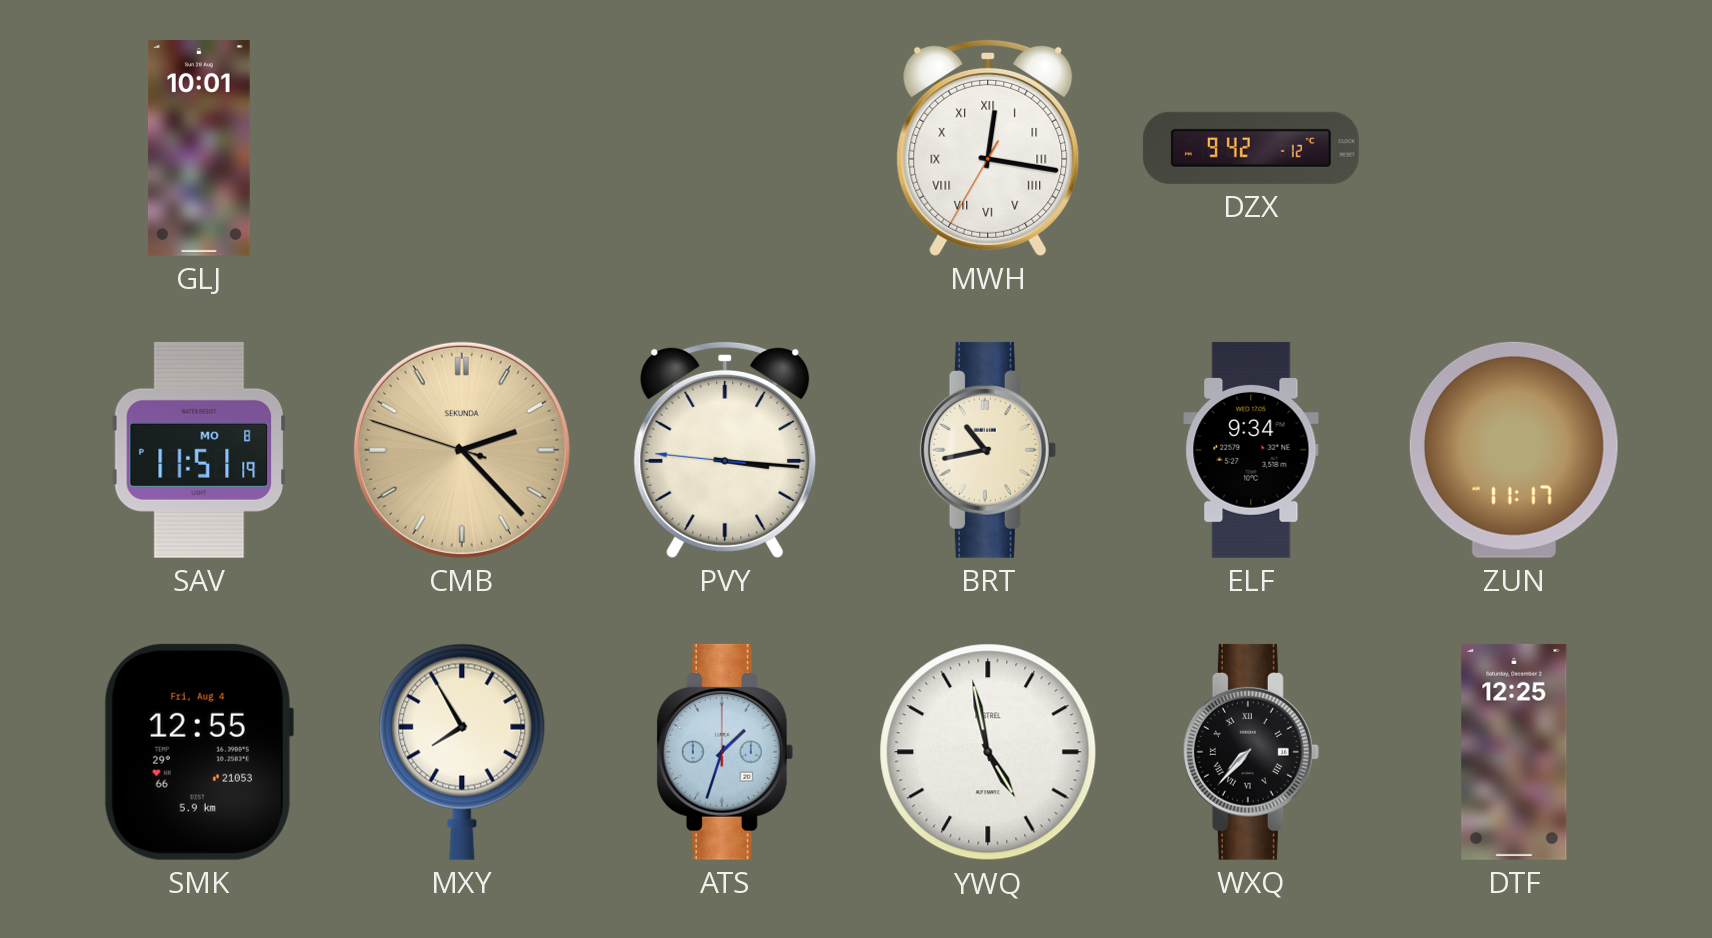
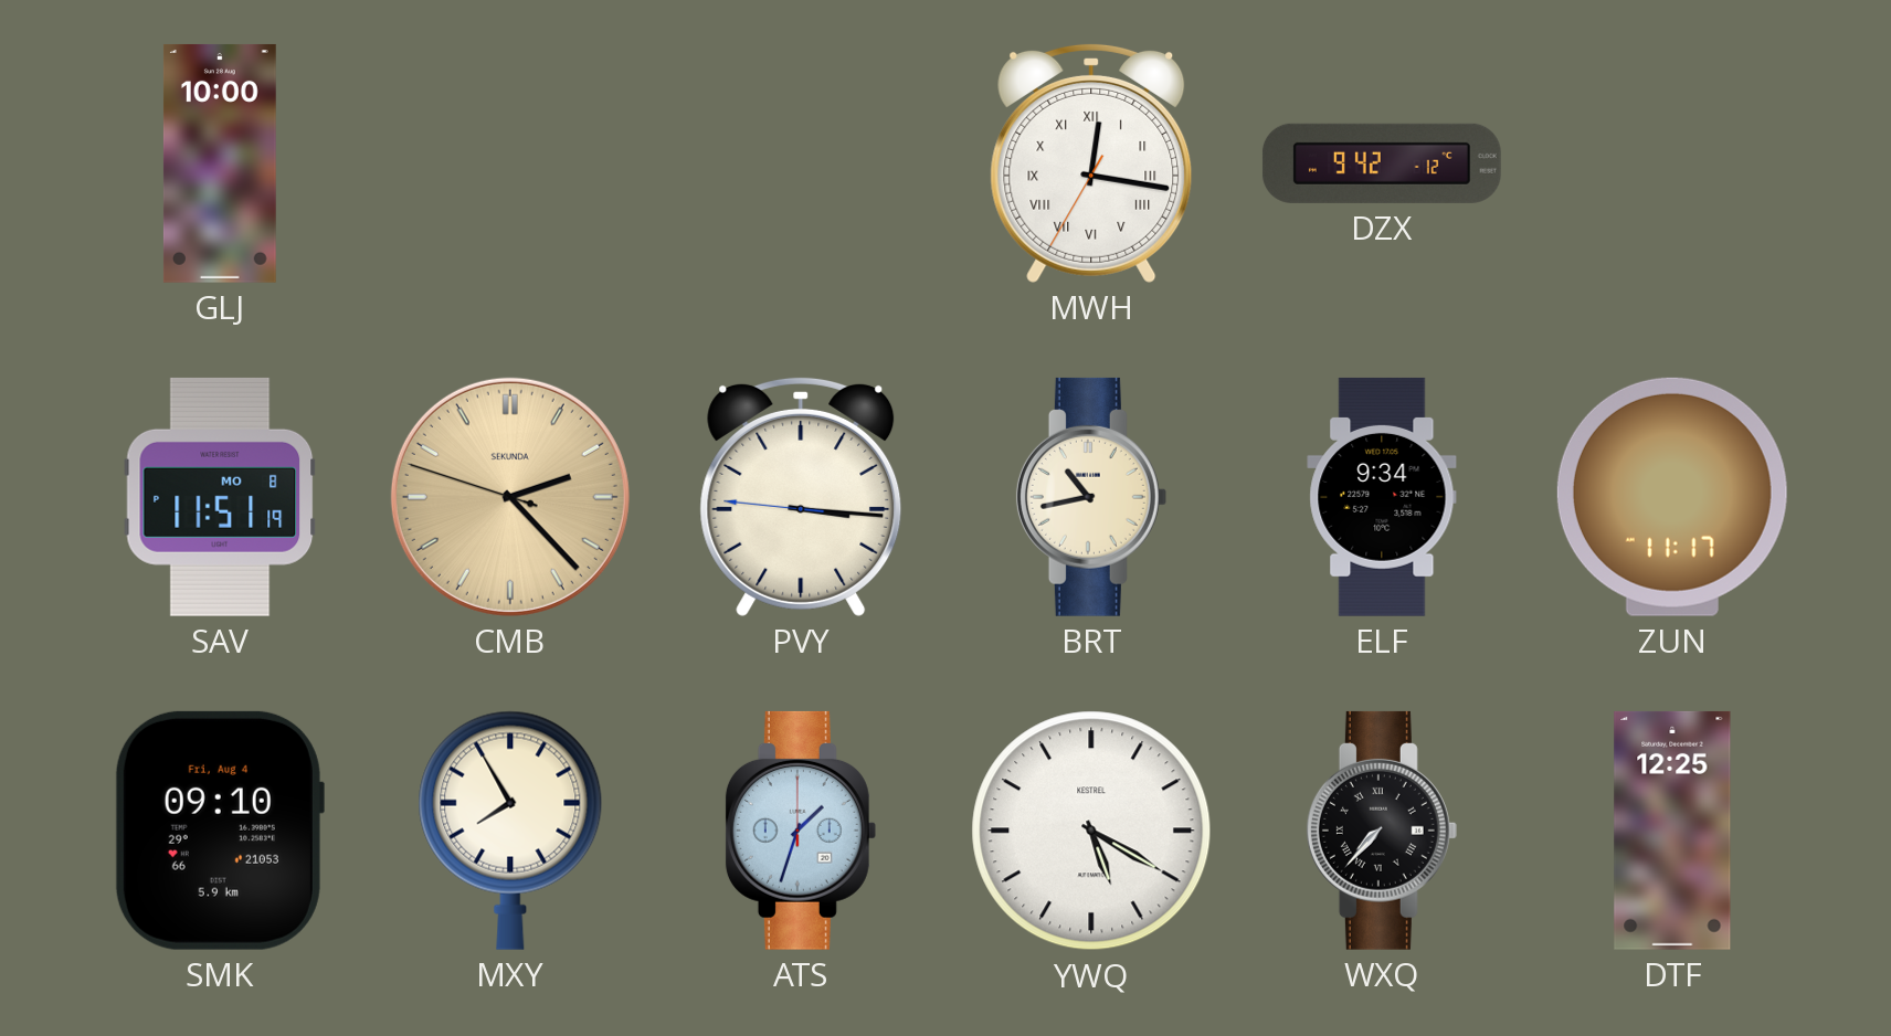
GLJ: 10:01 -> 10:00
SMK: 12:55 -> 09:10
YWQ: 4:58 -> 5:20
